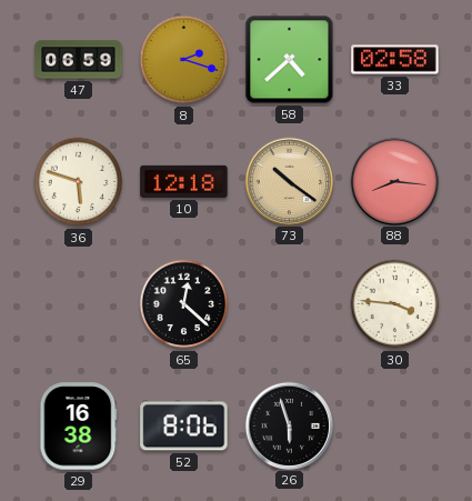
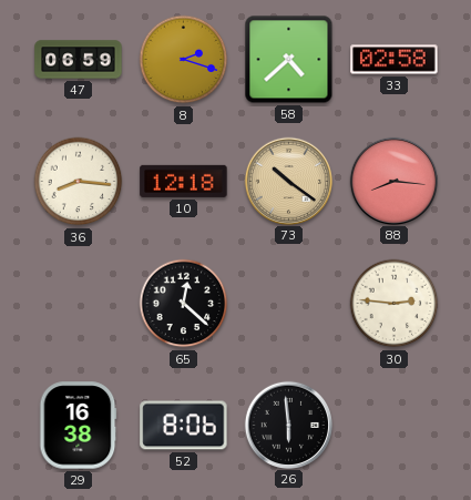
36: 5:48 -> 8:16
30: 3:46 -> 2:46
26: 5:57 -> 5:59
